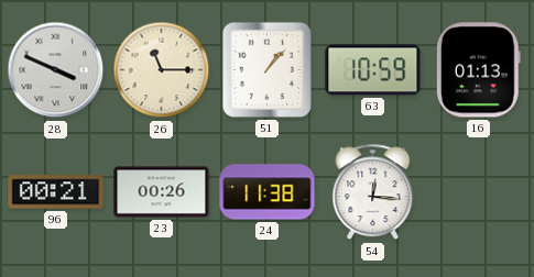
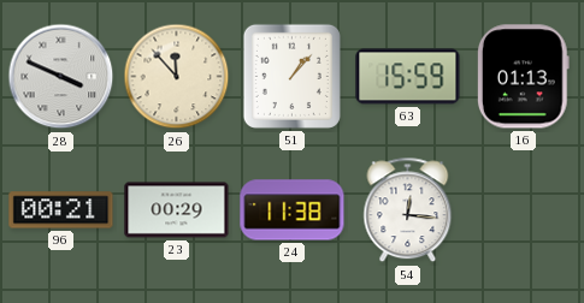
26: 11:15 -> 11:53
63: 10:59 -> 15:59
23: 00:26 -> 00:29
